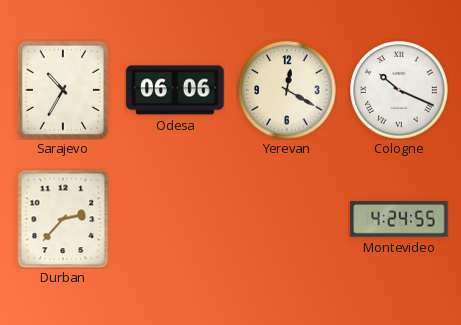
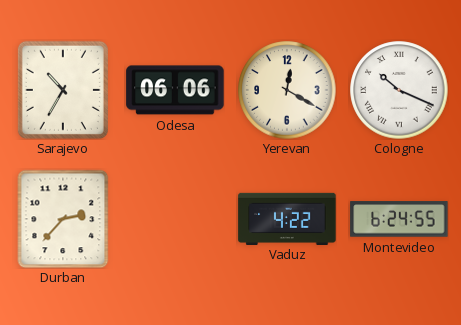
Vaduz: none -> 4:22
Montevideo: 4:24 -> 6:24
